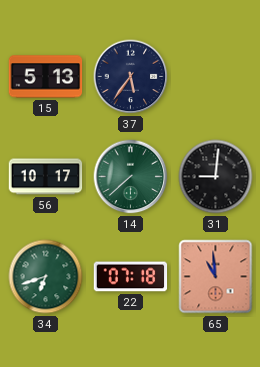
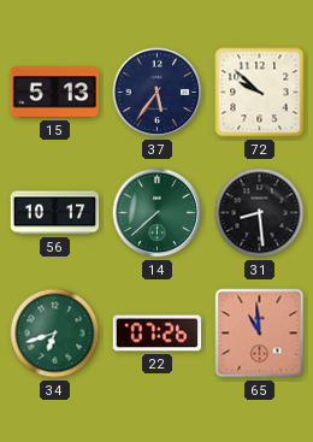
72: none -> 9:52
31: 9:01 -> 8:29
22: 07:18 -> 07:26
